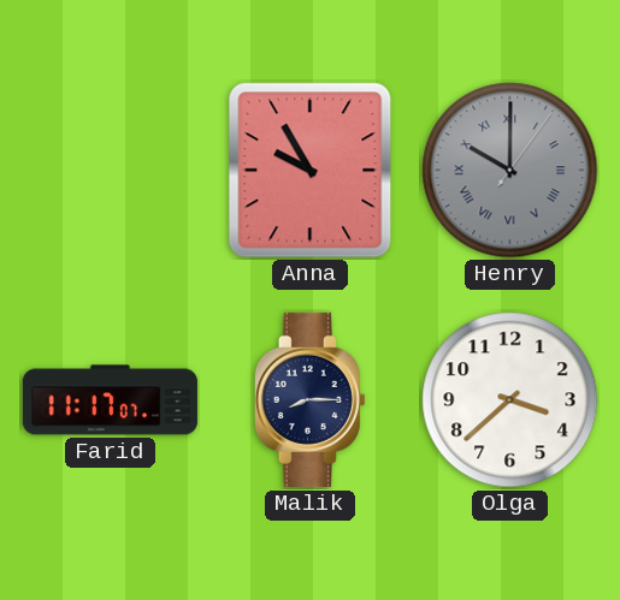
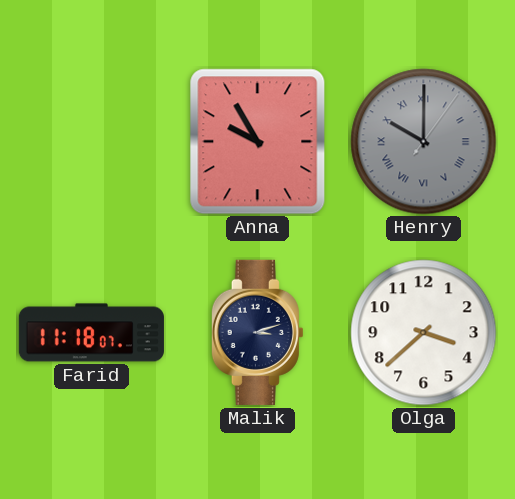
Farid: 11:17 -> 11:18
Malik: 8:15 -> 3:12
